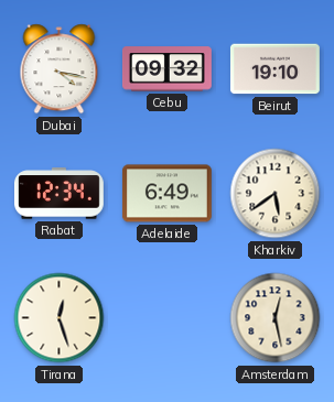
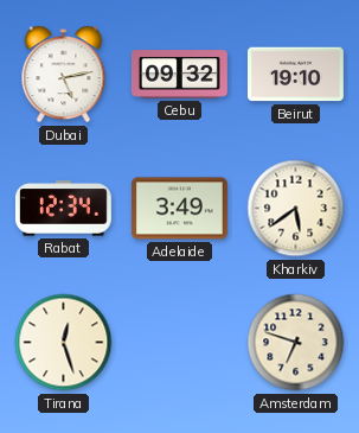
Dubai: 4:17 -> 5:13
Adelaide: 6:49 -> 3:49
Amsterdam: 12:28 -> 6:48
